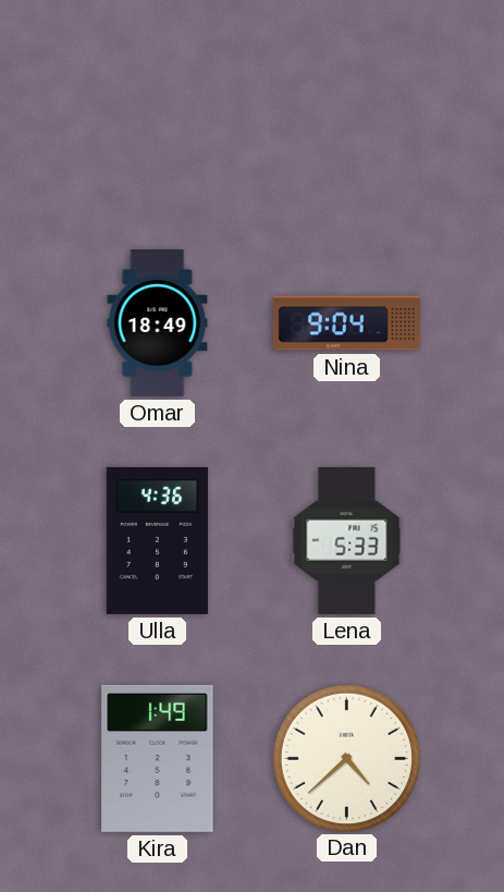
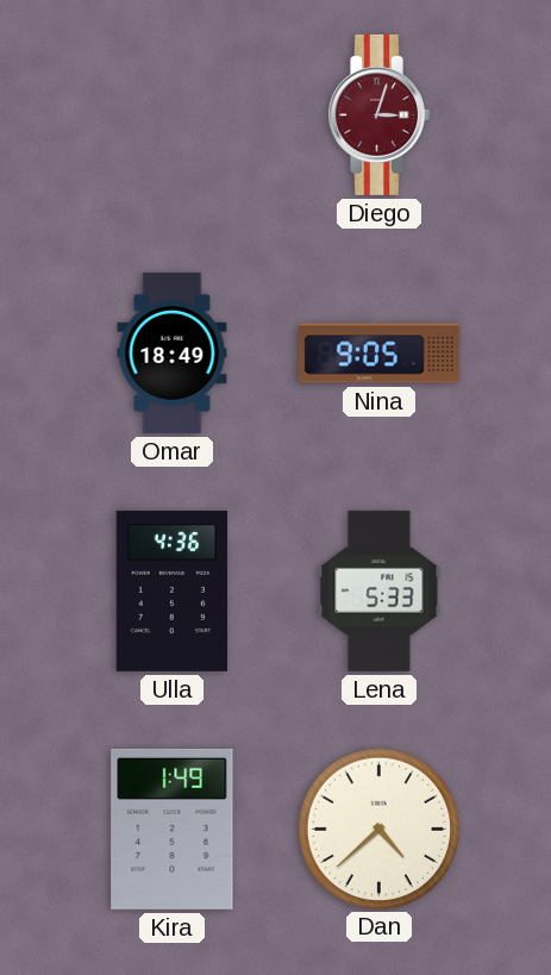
Diego: none -> 3:03
Nina: 9:04 -> 9:05
